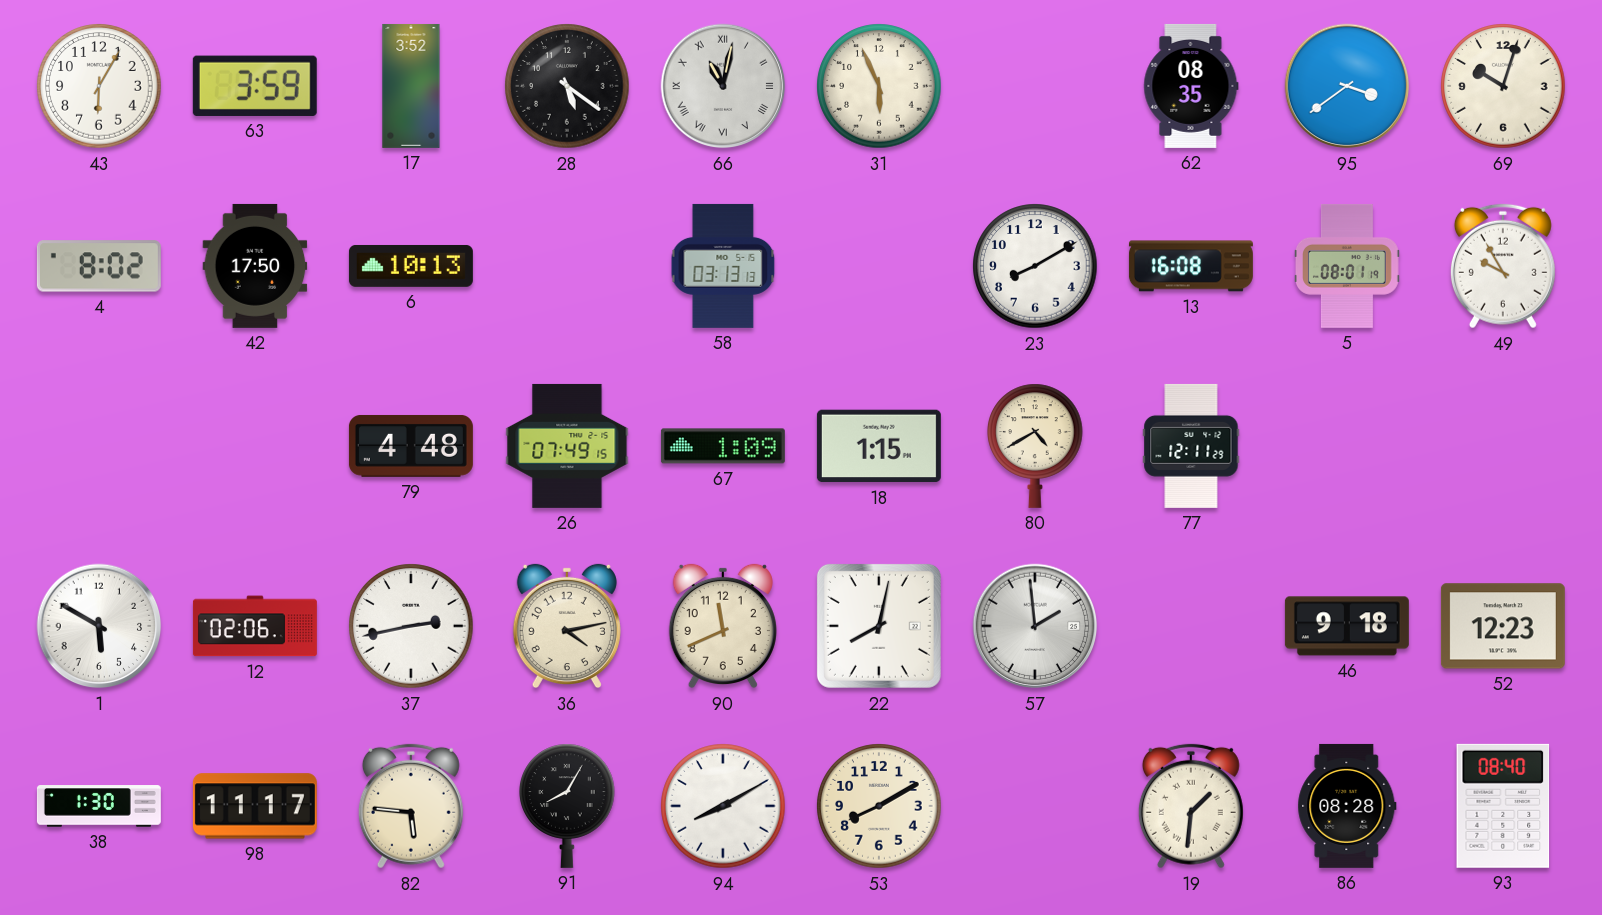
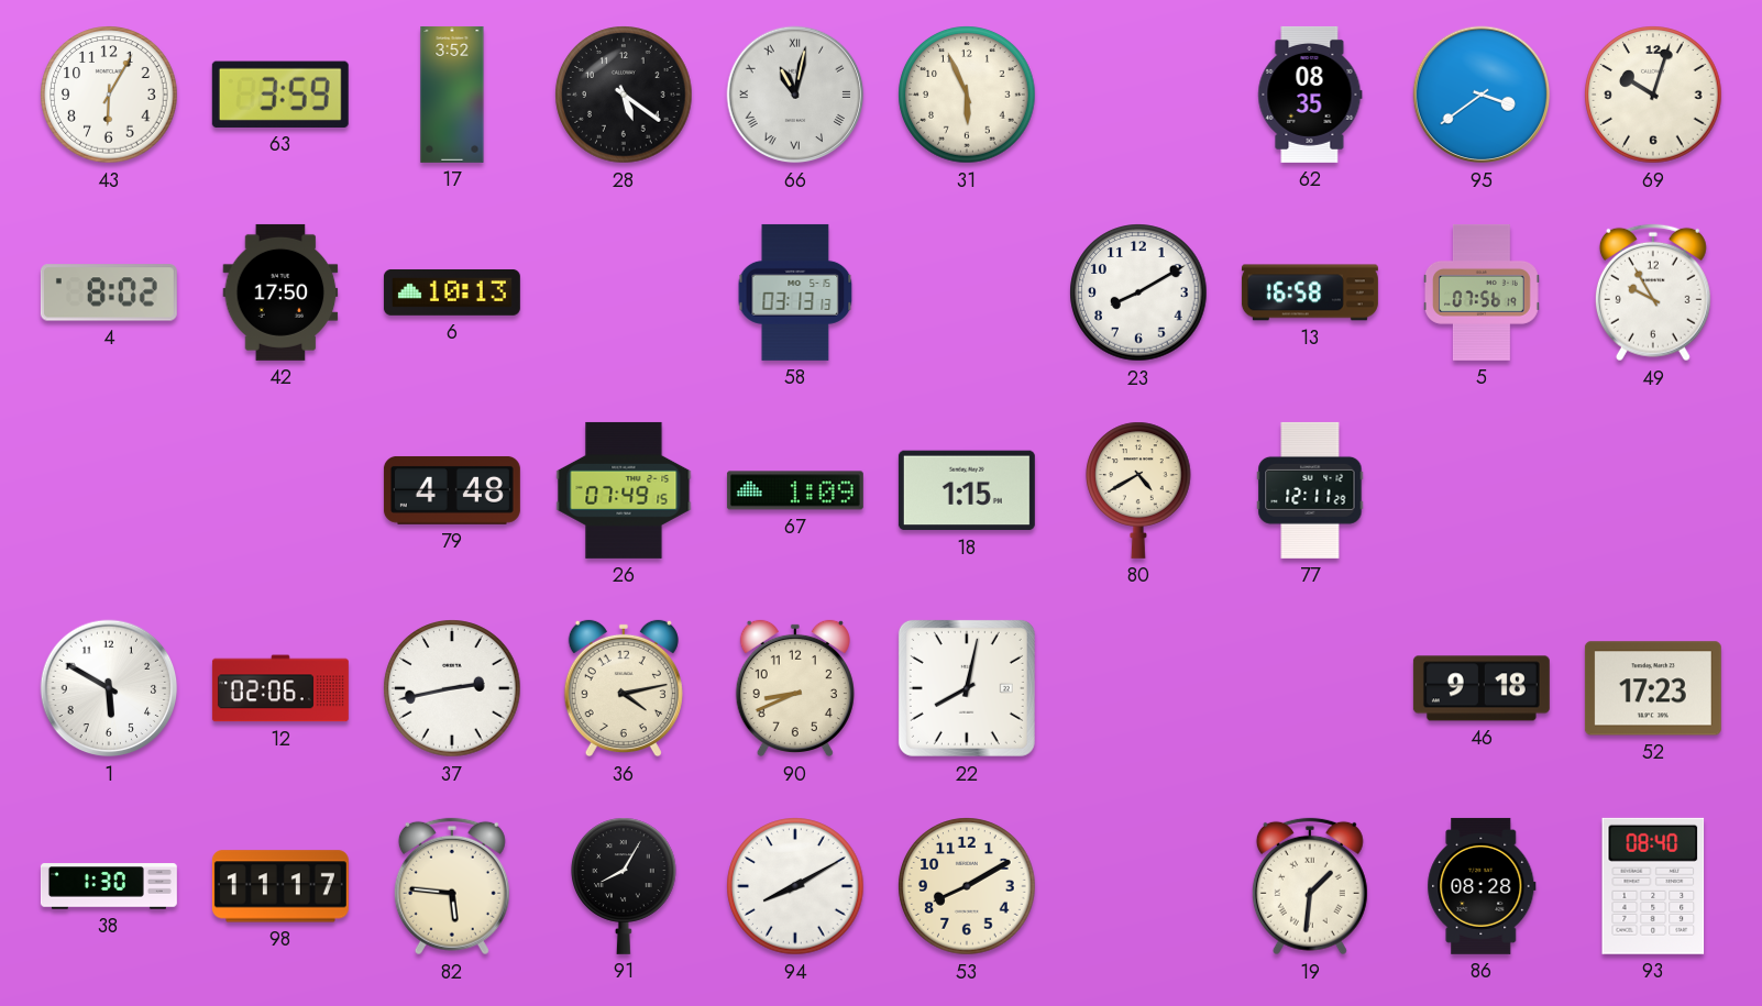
13: 16:08 -> 16:58
5: 08:01 -> 07:56
90: 11:41 -> 8:41
57: 1:59 -> none
52: 12:23 -> 17:23
